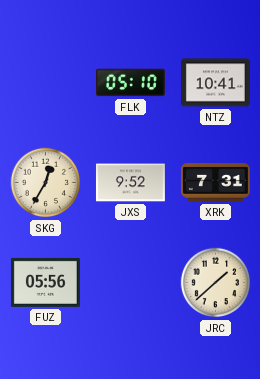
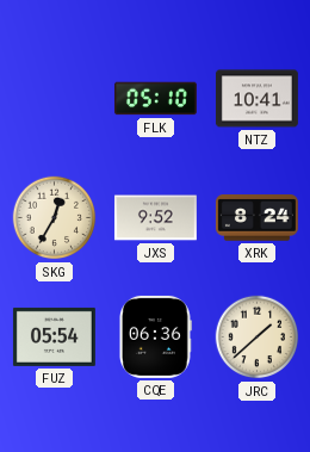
XRK: 7:31 -> 8:24
FUZ: 05:56 -> 05:54
CQE: none -> 06:36
